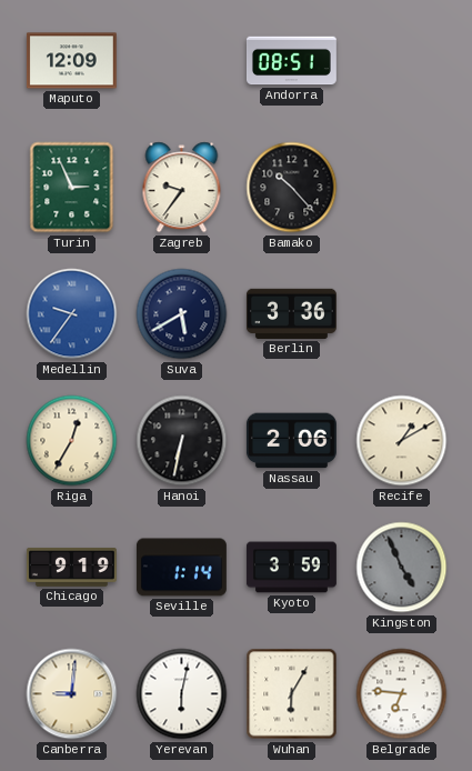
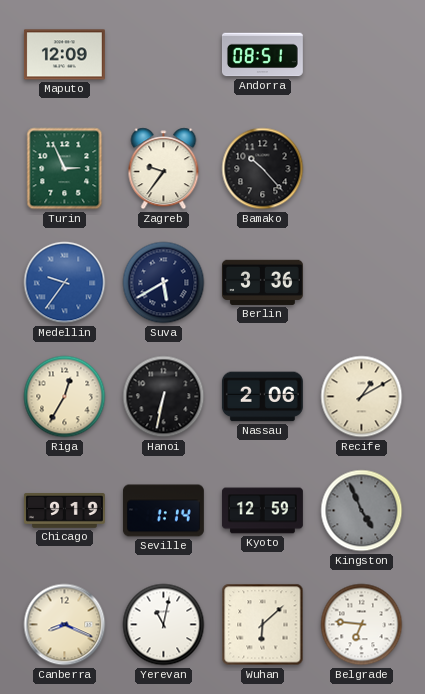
Kyoto: 3:59 -> 12:59
Canberra: 9:01 -> 8:19
Yerevan: 6:02 -> 11:02
Wuhan: 6:05 -> 6:08
